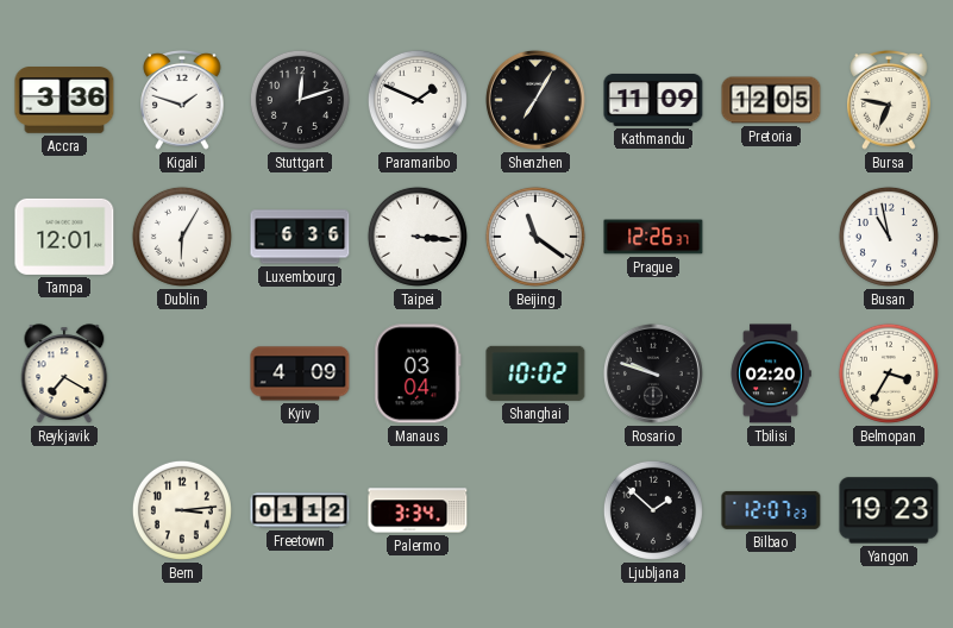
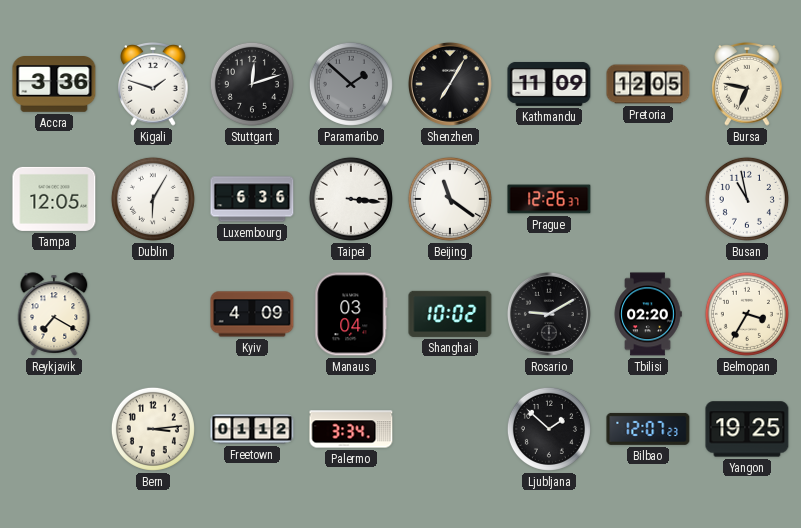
Paramaribo: 1:49 -> 1:52
Paramaribo dial: white -> grey
Tampa: 12:01 -> 12:05
Rosario: 9:48 -> 9:10
Yangon: 19:23 -> 19:25
